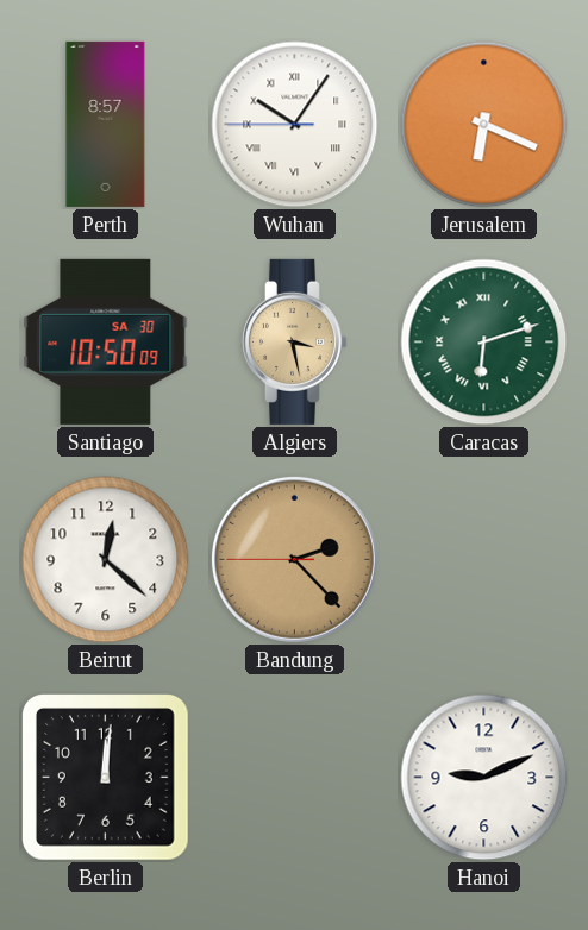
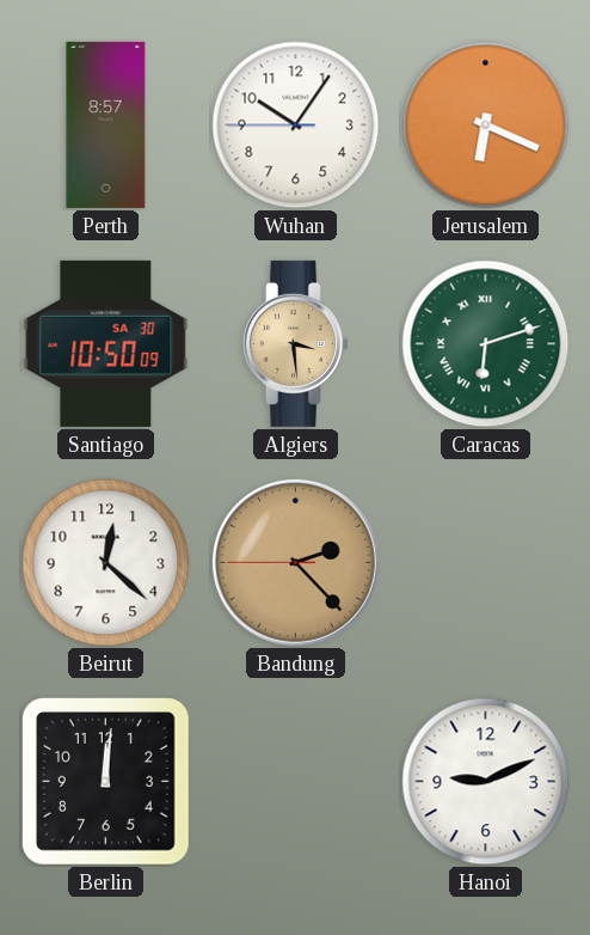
Wuhan numerals: Roman -> Arabic
Algiers: 3:28 -> 3:29
